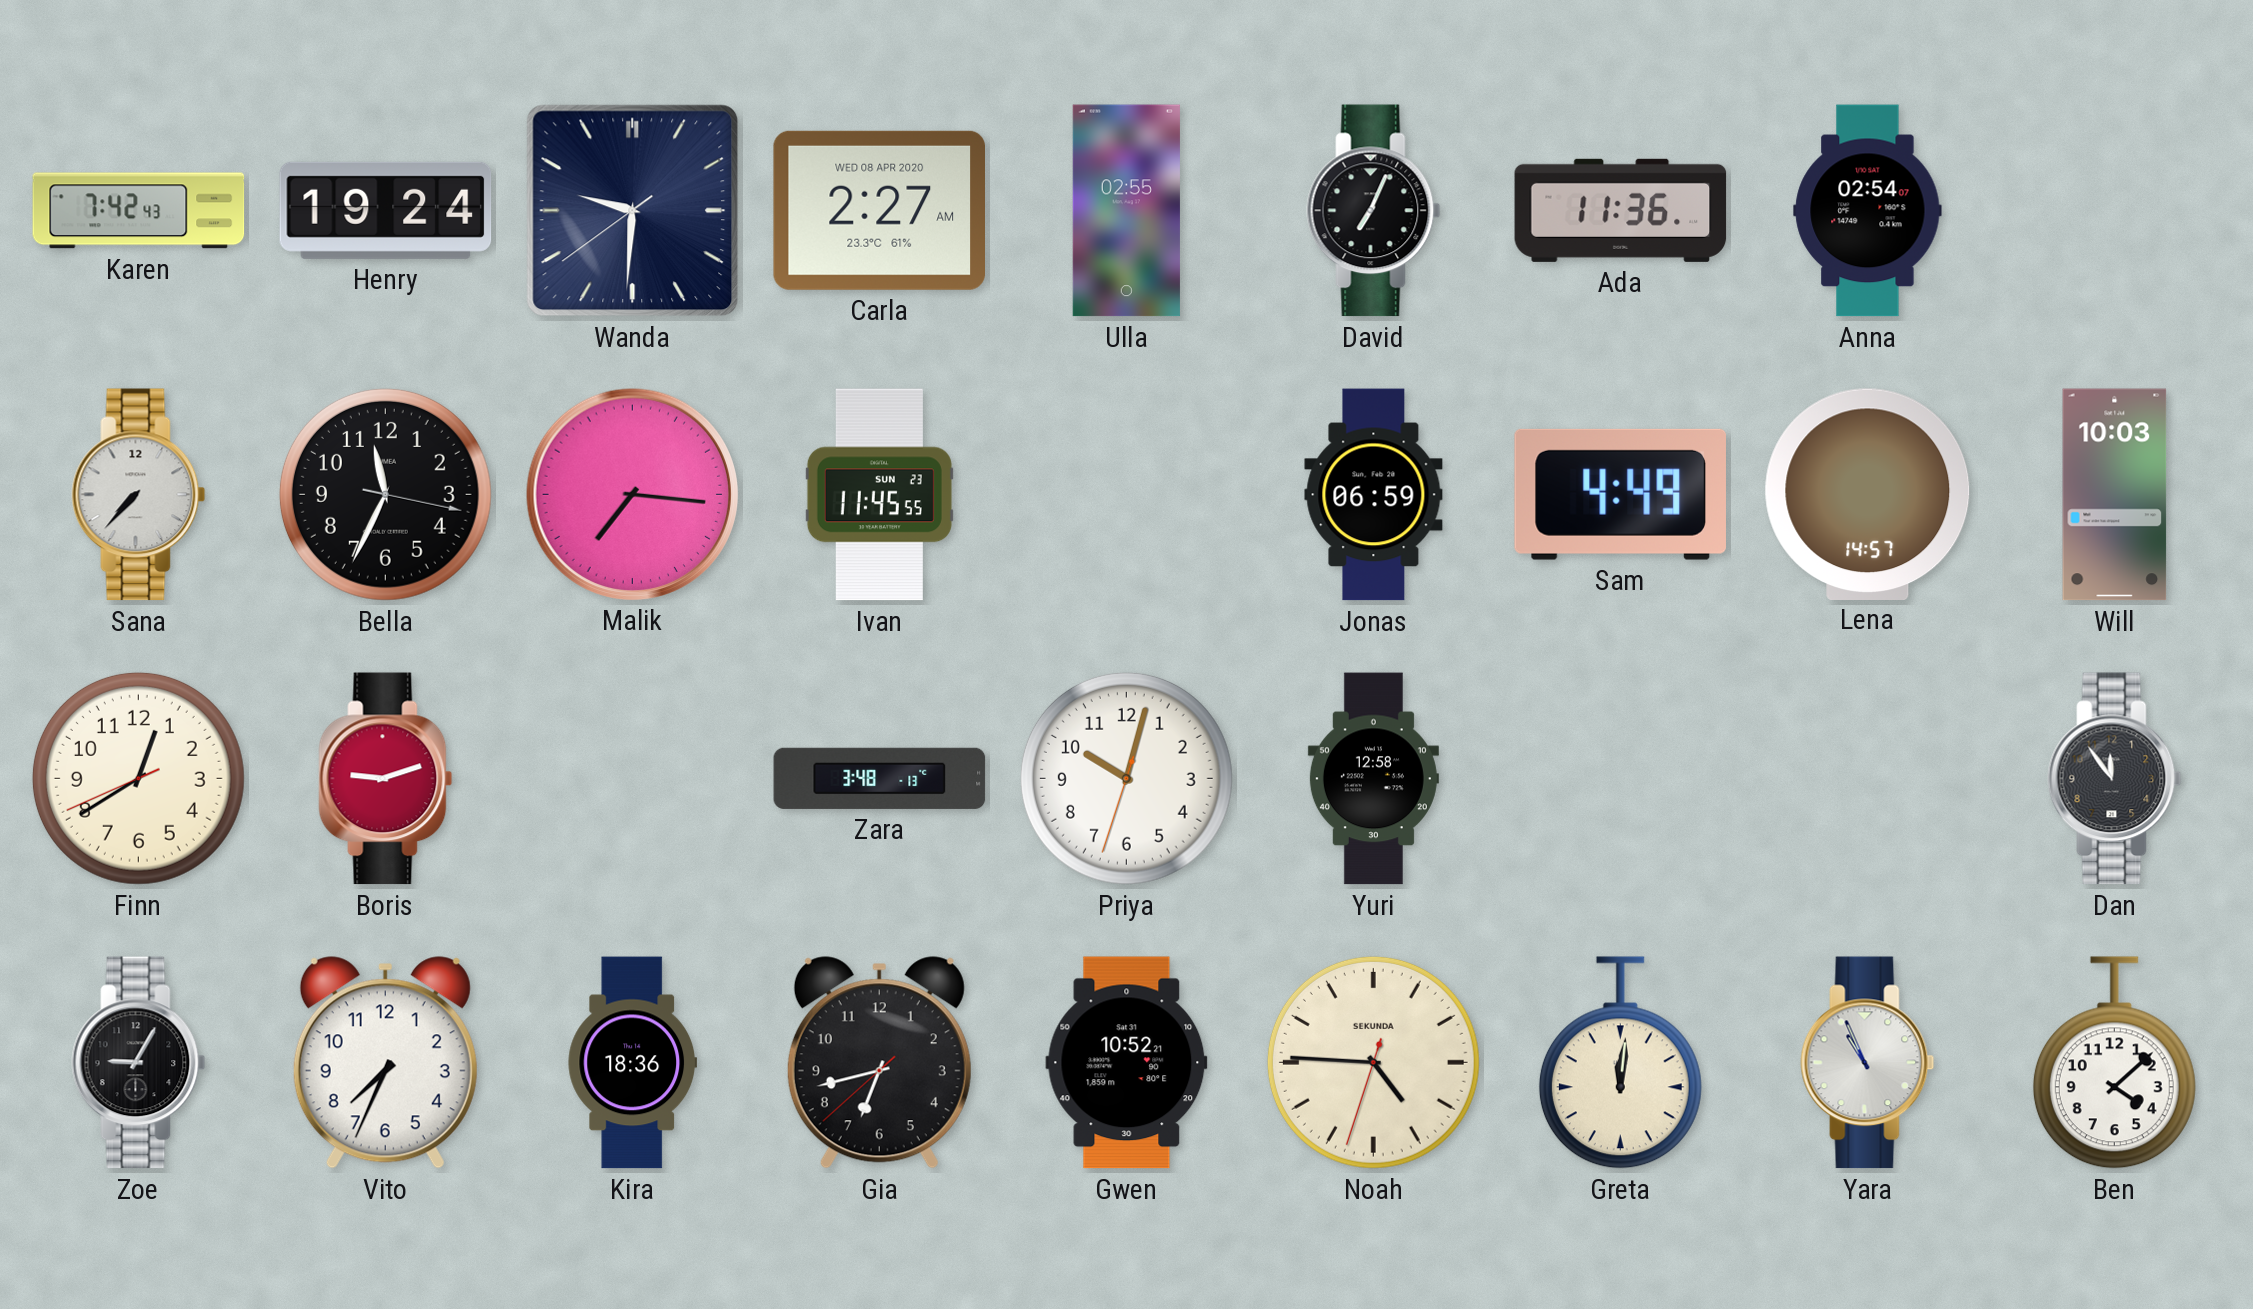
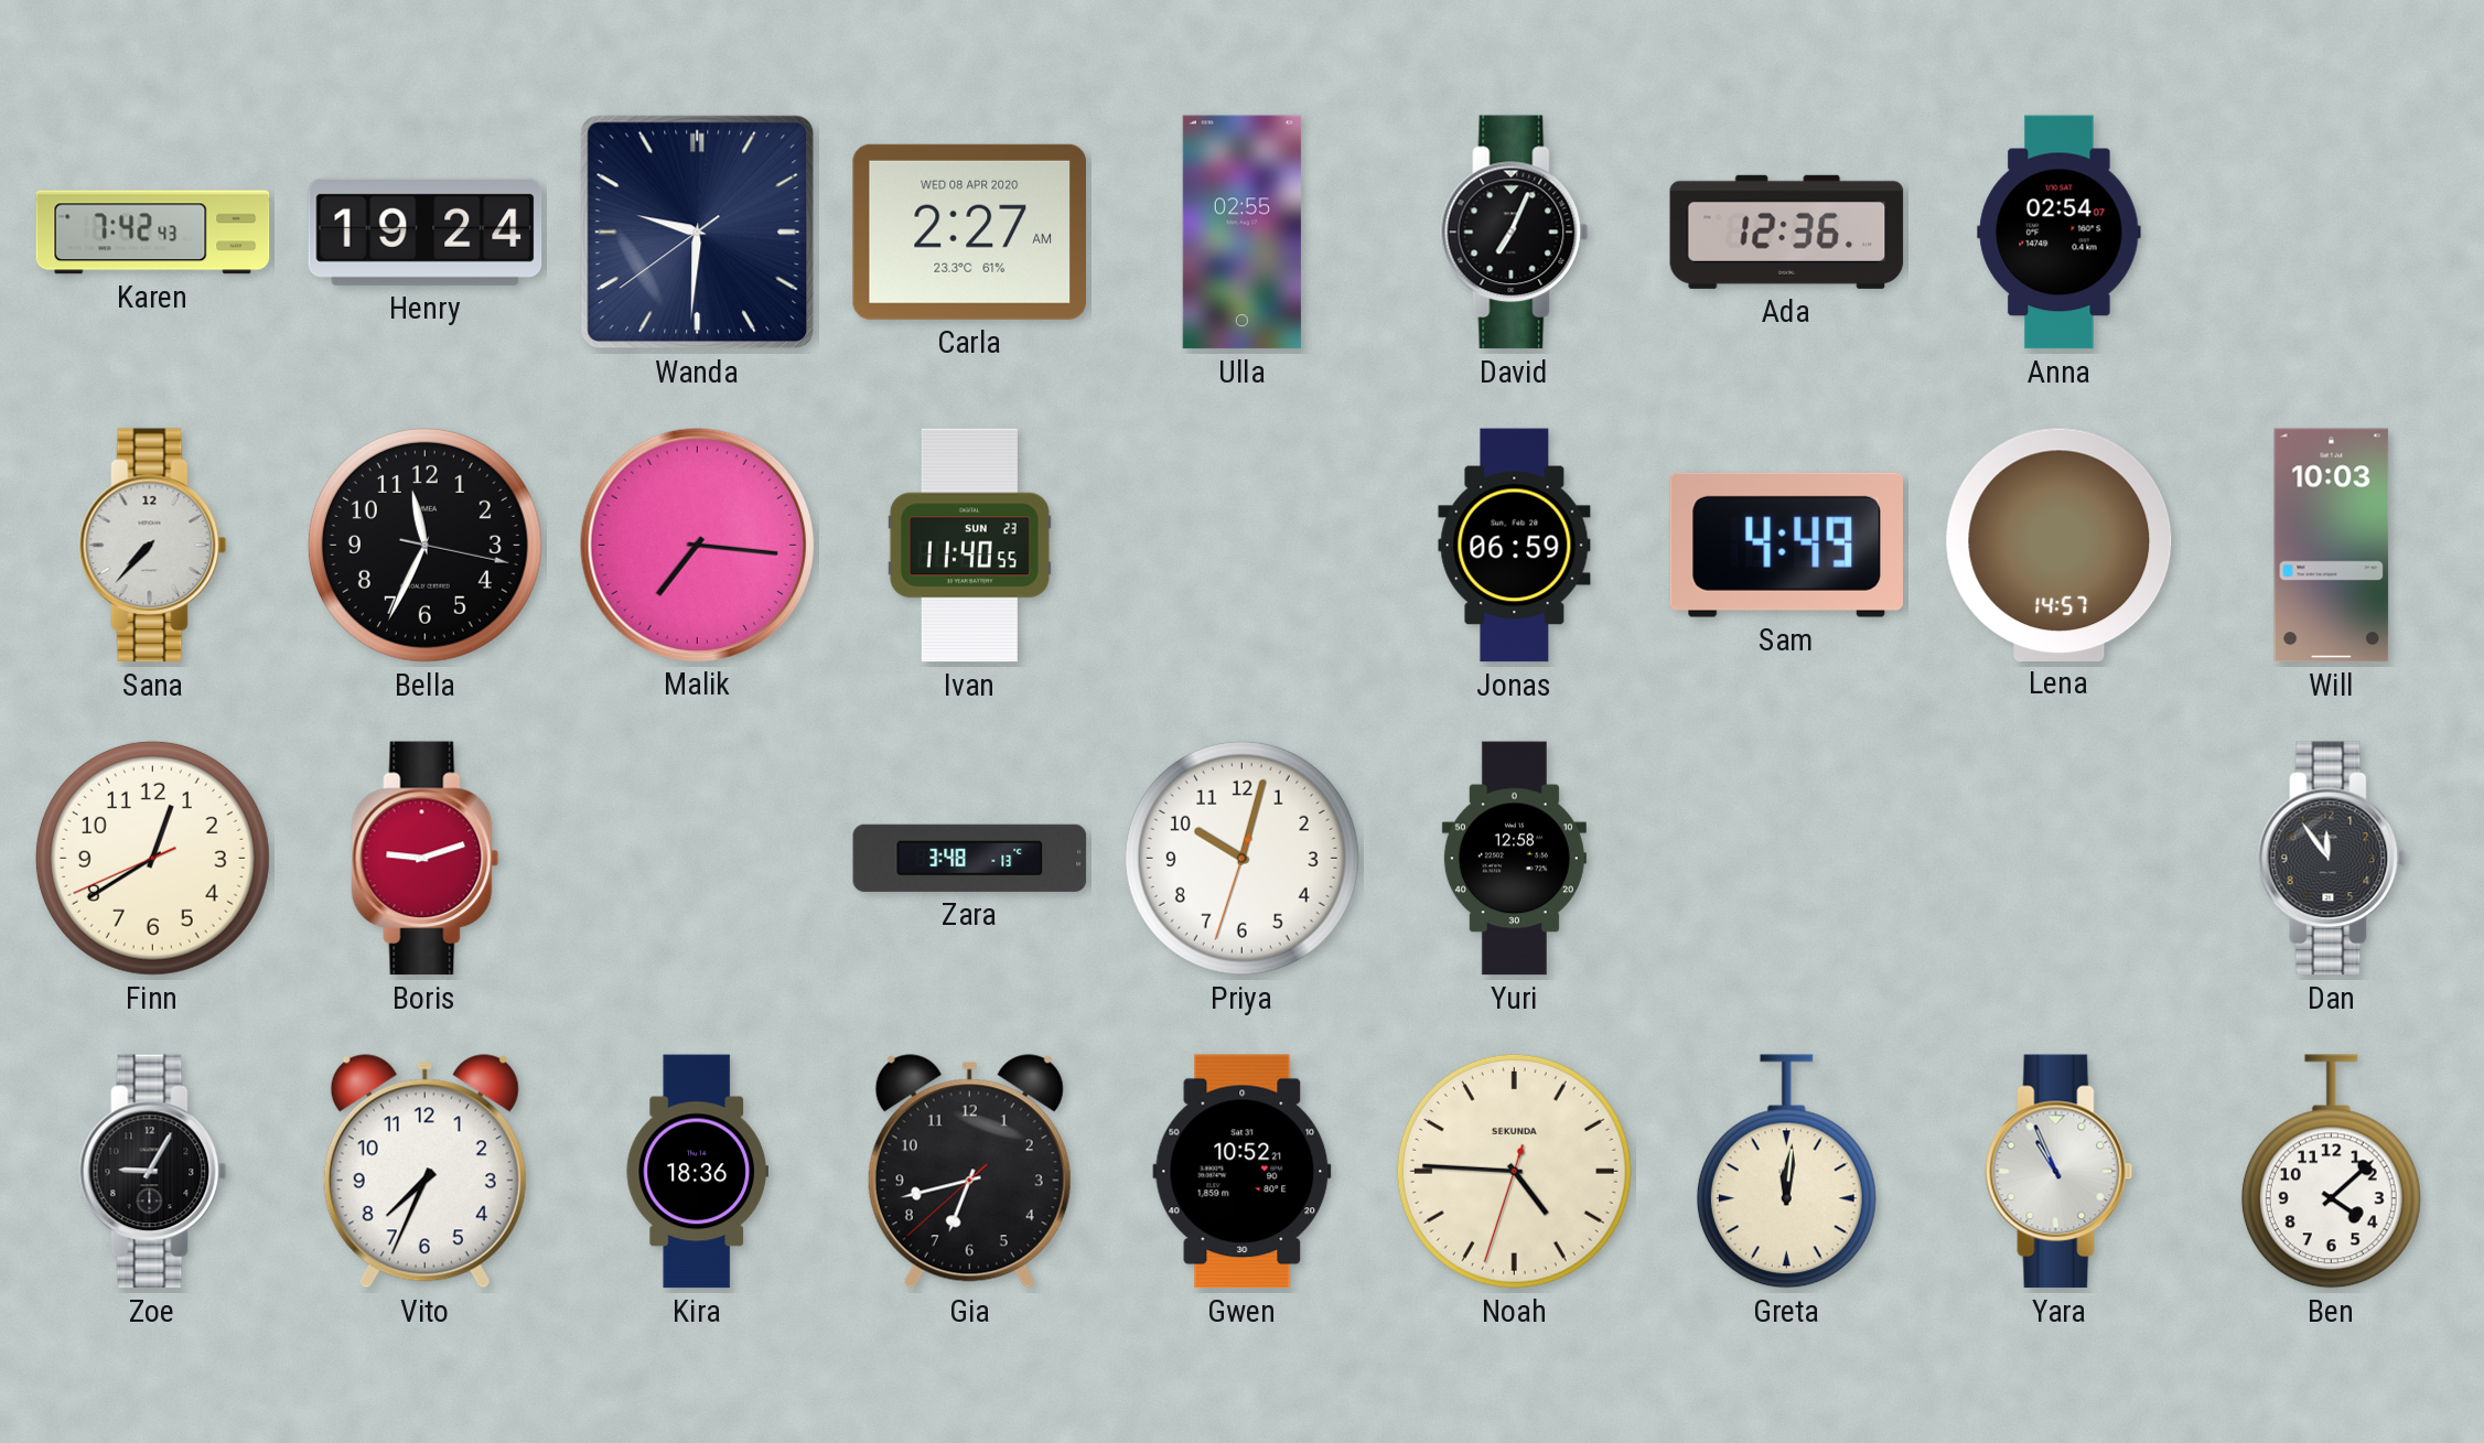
Ada: 11:36 -> 12:36
Ivan: 11:45 -> 11:40
